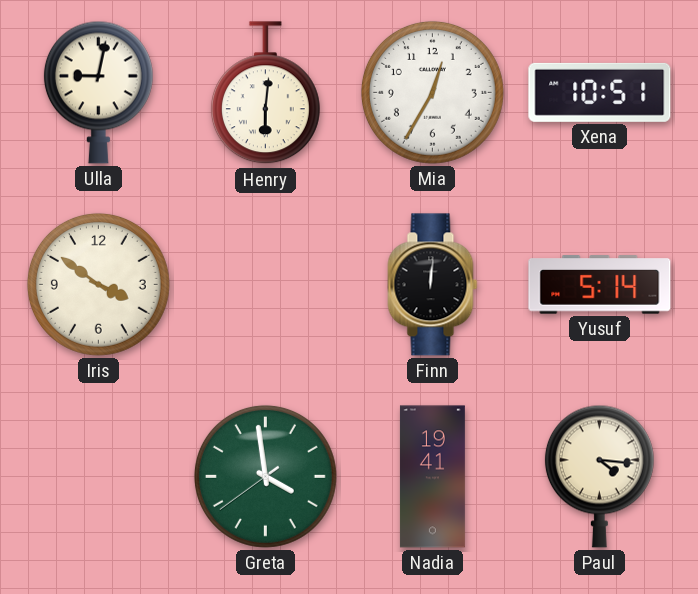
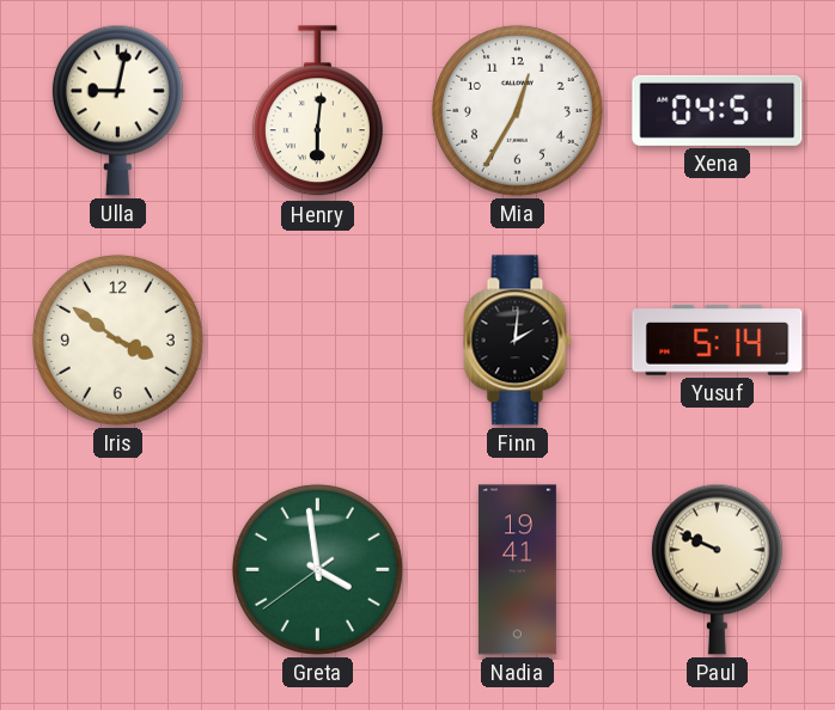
Xena: 10:51 -> 04:51
Finn: 12:01 -> 2:01
Paul: 4:16 -> 9:49
